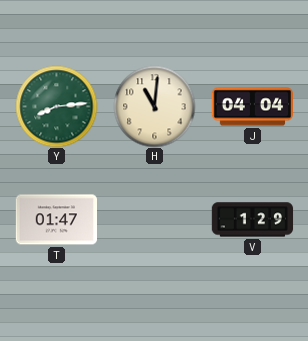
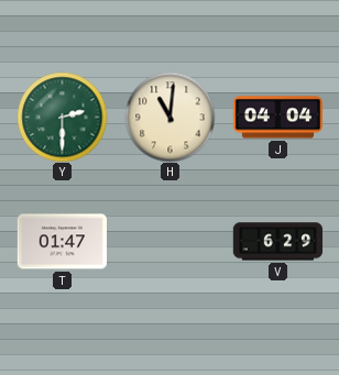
Y: 8:14 -> 2:30
V: 1:29 -> 6:29
